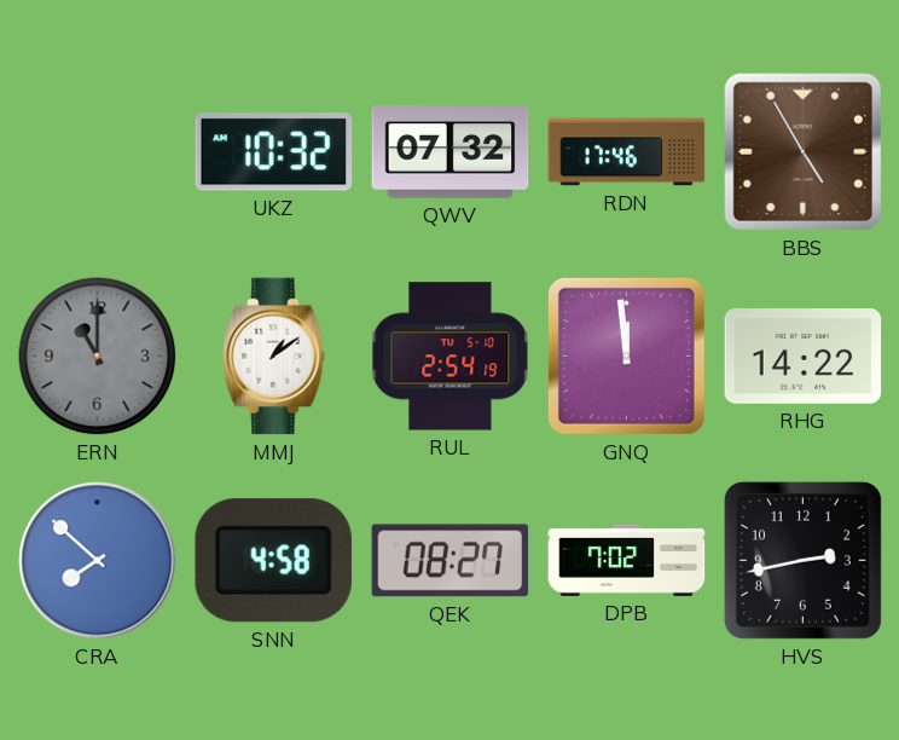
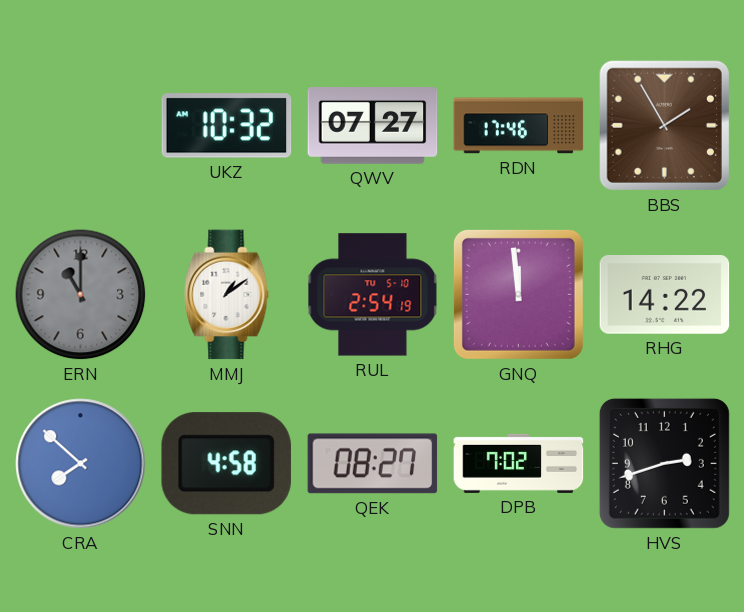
QWV: 07:32 -> 07:27
BBS: 4:55 -> 1:55
HVS: 2:43 -> 2:42
